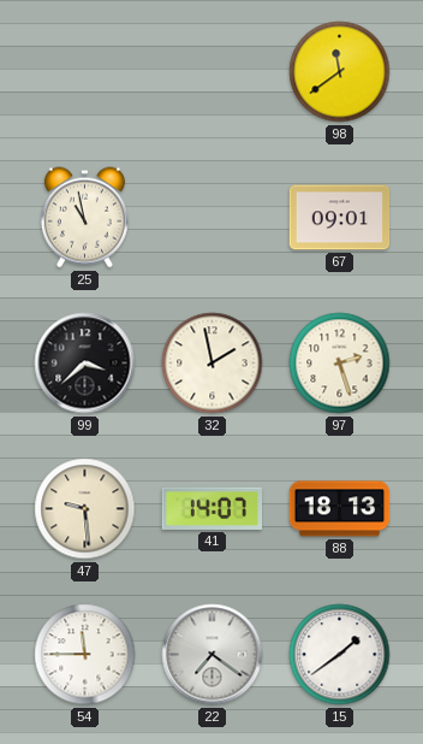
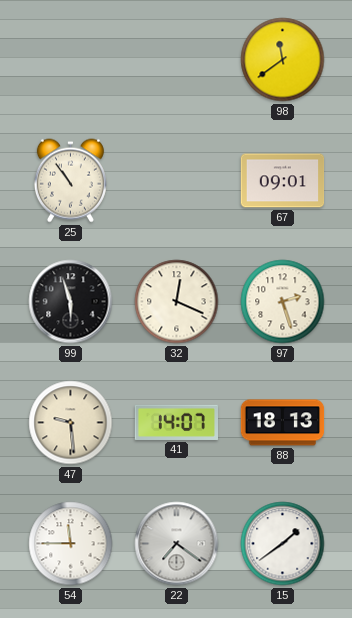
25: 10:58 -> 10:54
99: 3:38 -> 5:57
32: 1:58 -> 12:19
